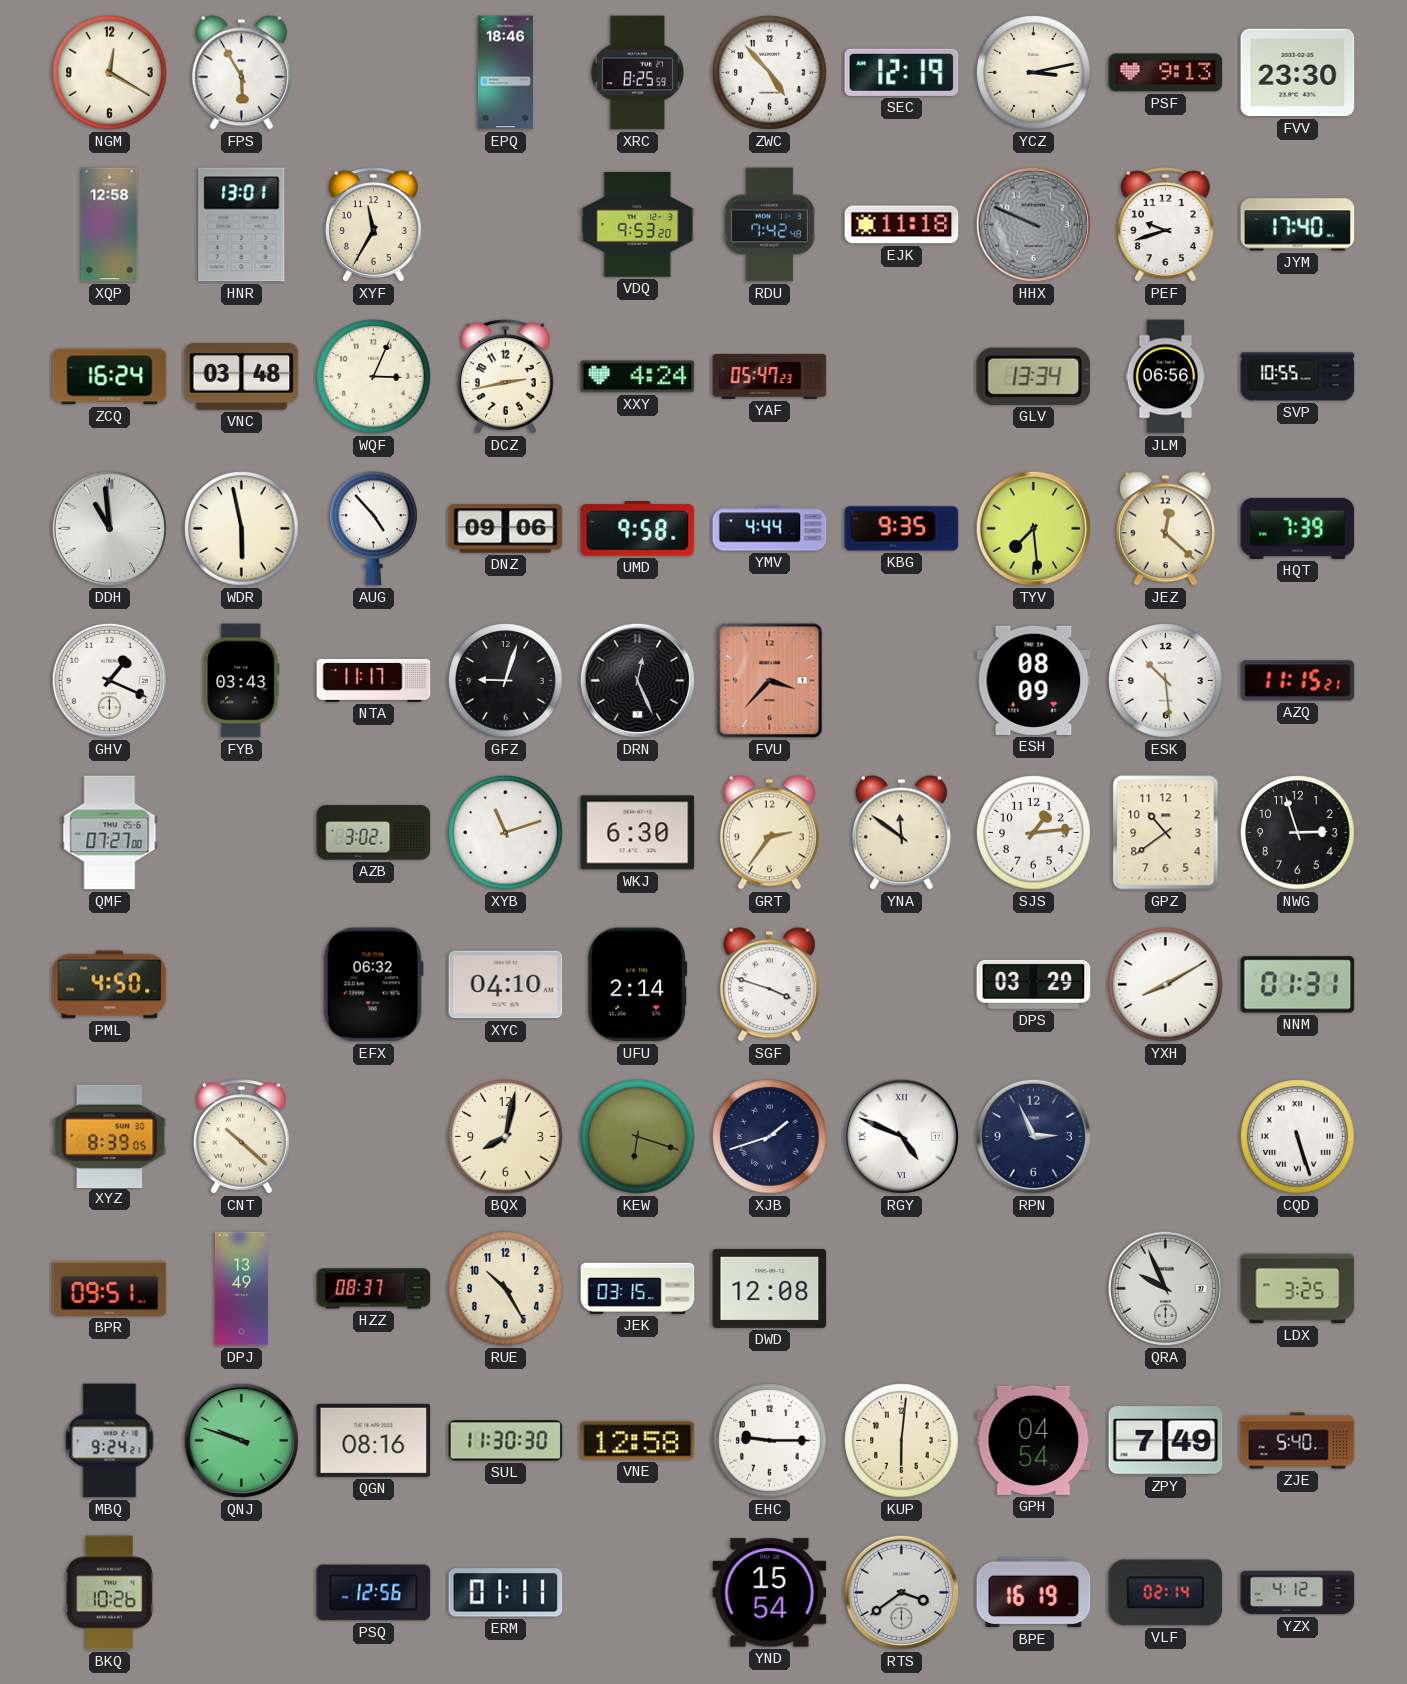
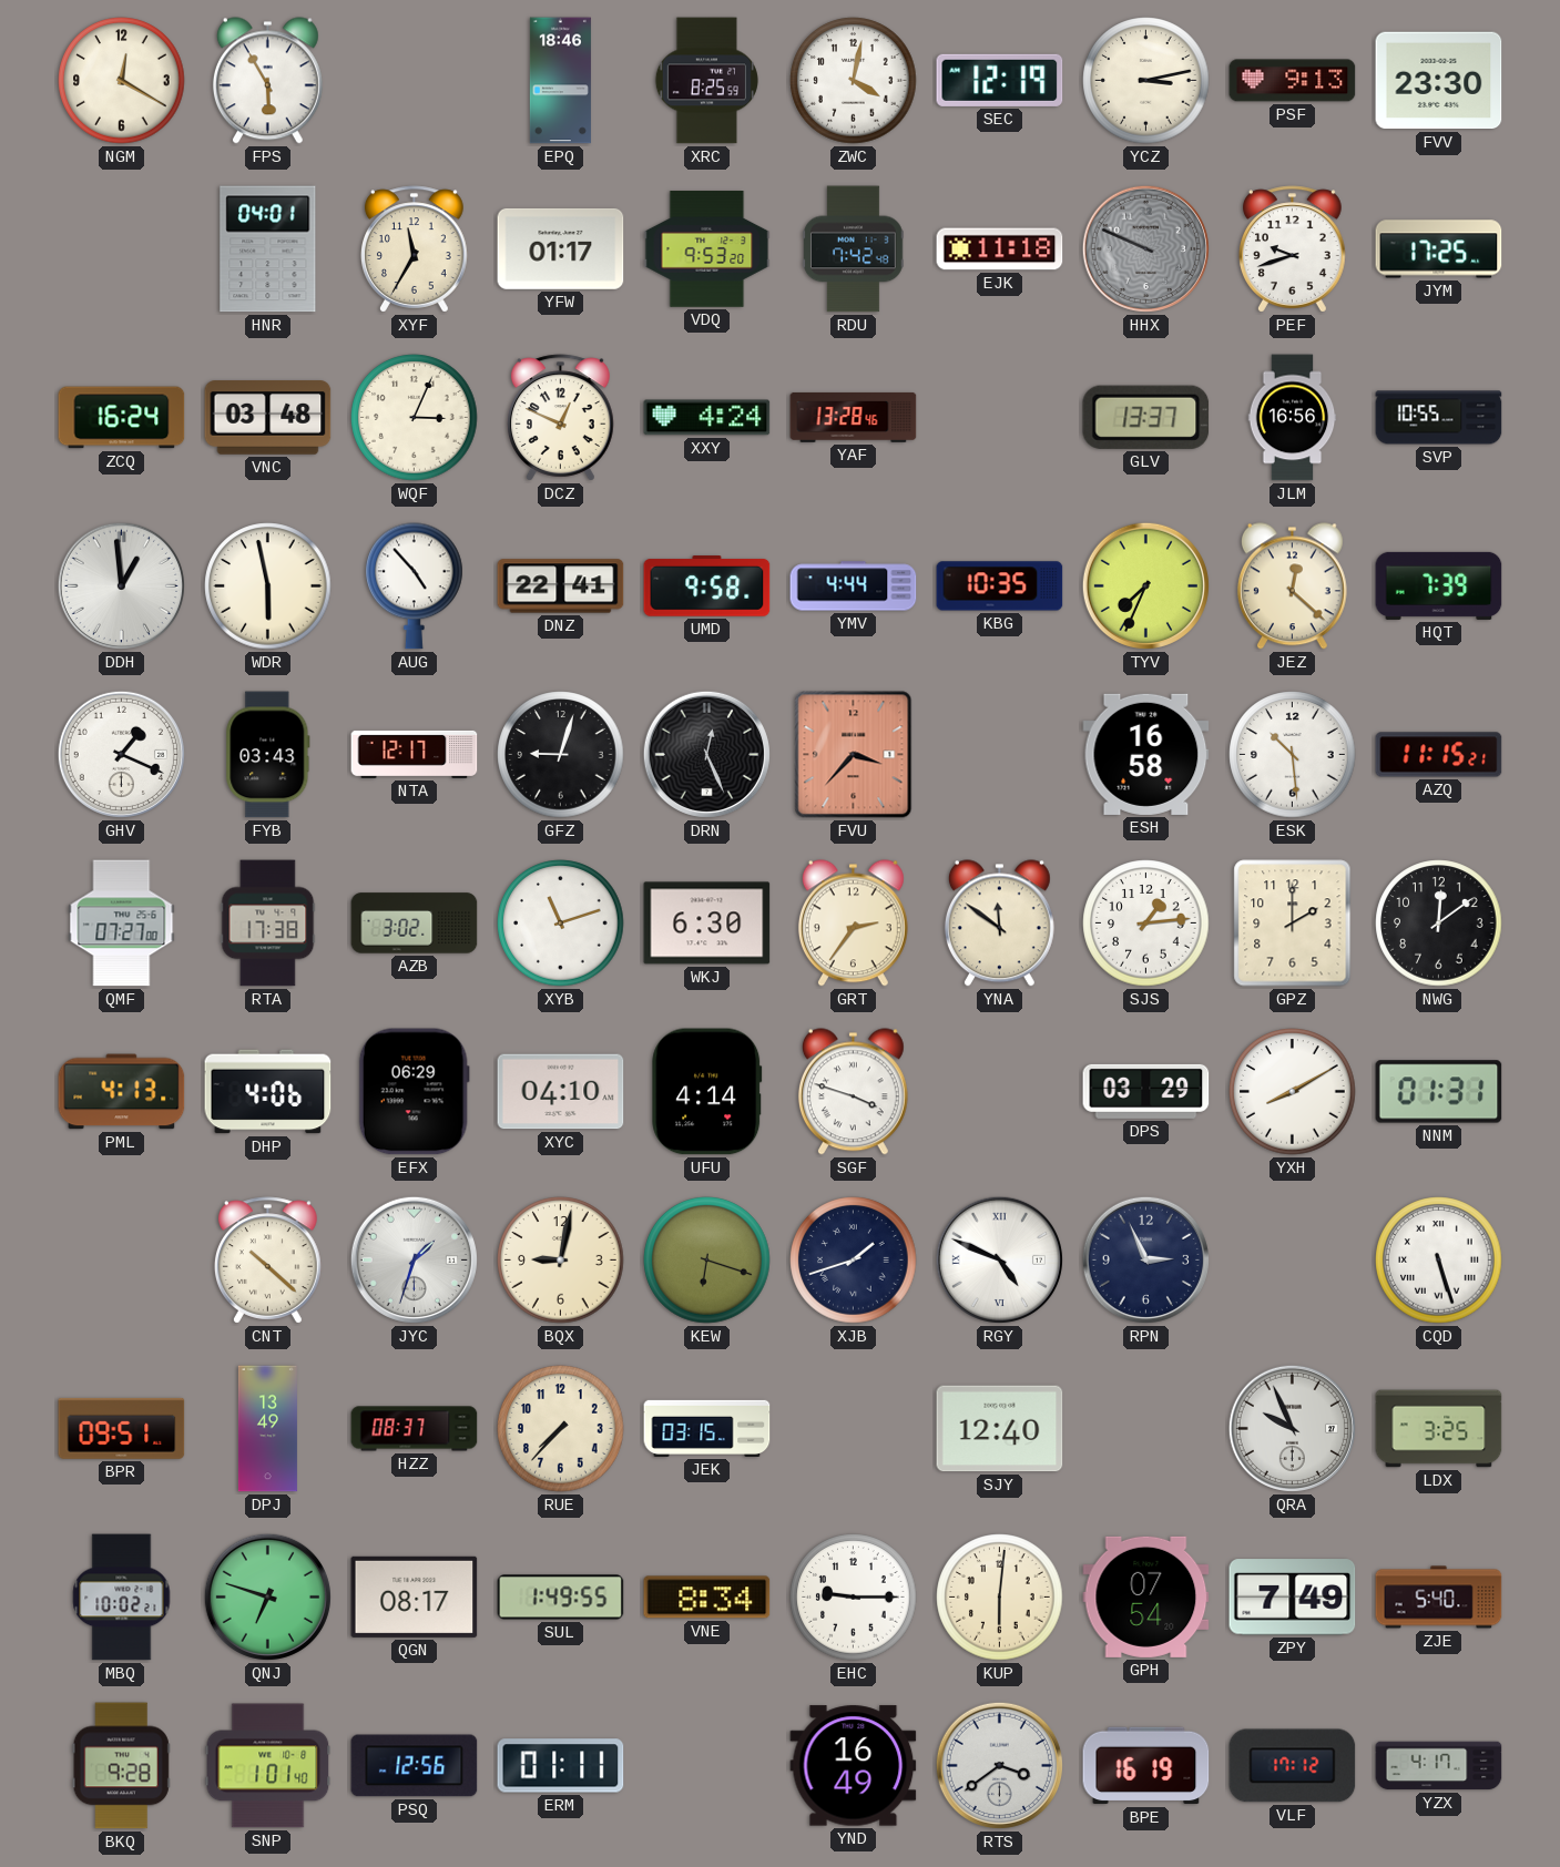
ZWC: 4:53 -> 4:02
XQP: 12:58 -> none
HNR: 13:01 -> 04:01
YFW: none -> 01:17
JYM: 17:40 -> 17:25
DCZ: 2:43 -> 12:49
YAF: 05:47 -> 13:28
GLV: 13:34 -> 13:37
JLM: 06:56 -> 16:56
DDH: 10:59 -> 12:59
DNZ: 09:06 -> 22:41
KBG: 9:35 -> 10:35
TYV: 7:29 -> 7:34
NTA: 11:17 -> 12:17
ESH: 08:09 -> 16:58
RTA: none -> 17:38
GPZ: 10:39 -> 2:00
NWG: 2:57 -> 12:09
PML: 4:50 -> 4:13
DHP: none -> 4:06
EFX: 06:32 -> 06:29
UFU: 2:14 -> 4:14
XYZ: 8:39 -> none
JYC: none -> 1:33
BQX: 8:02 -> 9:02
RUE: 10:25 -> 7:37
DWD: 12:08 -> none
SJY: none -> 12:40
MBQ: 9:24 -> 10:02
QNJ: 9:48 -> 6:48
QGN: 08:16 -> 08:17
SUL: 11:30 -> 1:49
VNE: 12:58 -> 8:34
GPH: 04:54 -> 07:54
BKQ: 10:26 -> 9:28
SNP: none -> 1:01
YND: 15:54 -> 16:49
VLF: 02:14 -> 17:12
YZX: 4:12 -> 4:17
